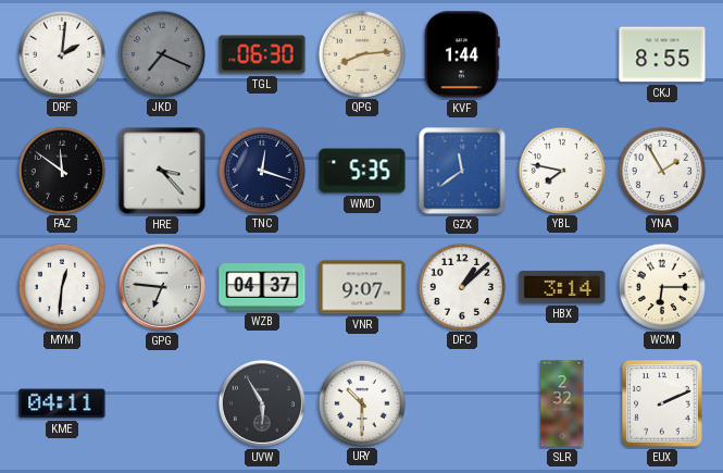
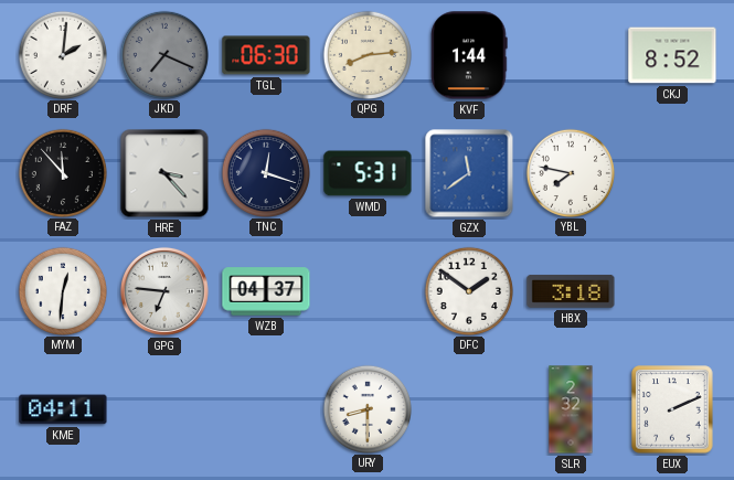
CKJ: 8:55 -> 8:52
FAZ: 11:51 -> 11:53
WMD: 5:35 -> 5:31
YNA: 1:55 -> none
VNR: 9:07 -> none
DFC: 1:08 -> 1:51
HBX: 3:14 -> 3:18
WCM: 6:15 -> none
UVW: 5:55 -> none
URY: 10:30 -> 8:30
